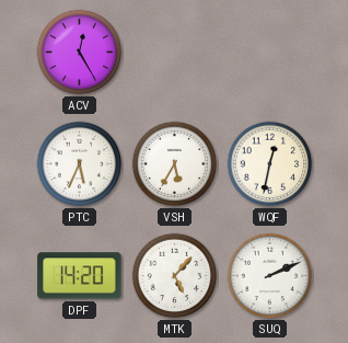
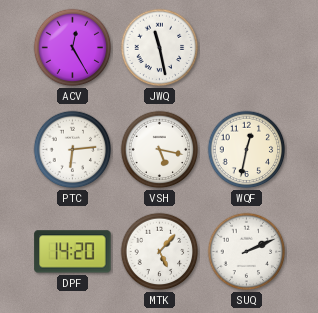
JWQ: none -> 11:28
PTC: 5:34 -> 6:14
VSH: 5:35 -> 5:17
